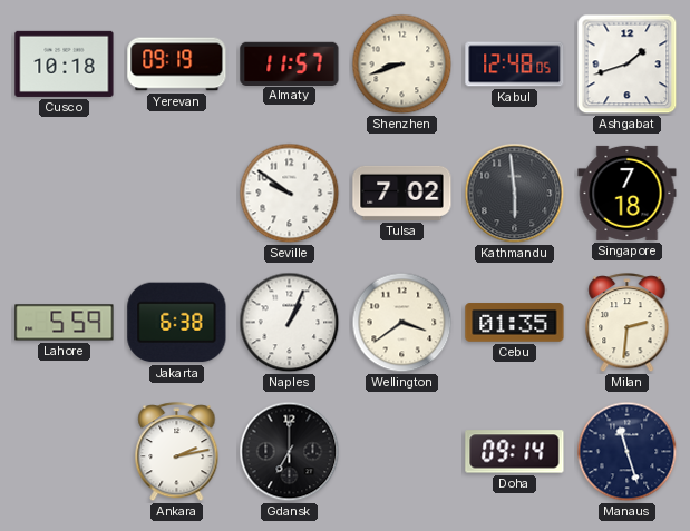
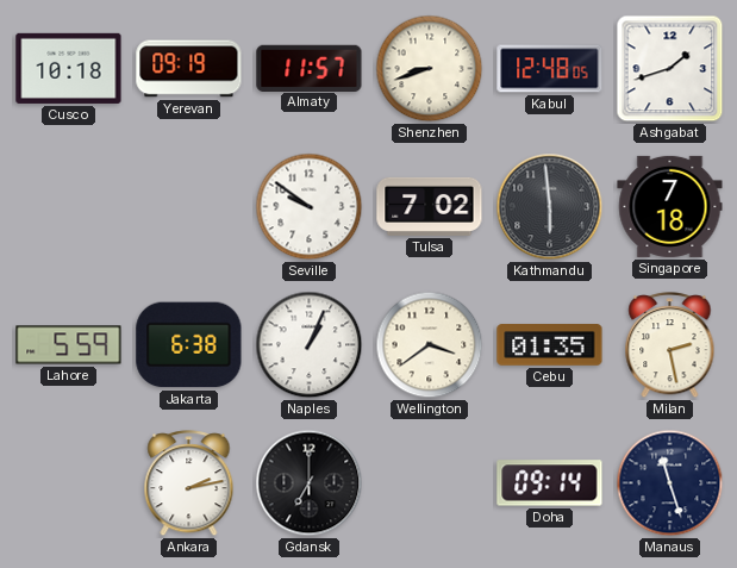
Milan: 2:31 -> 2:28
